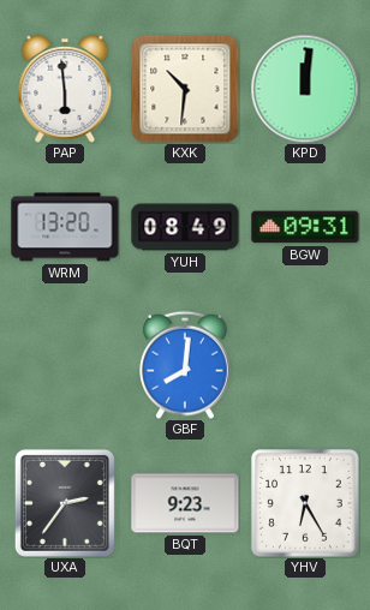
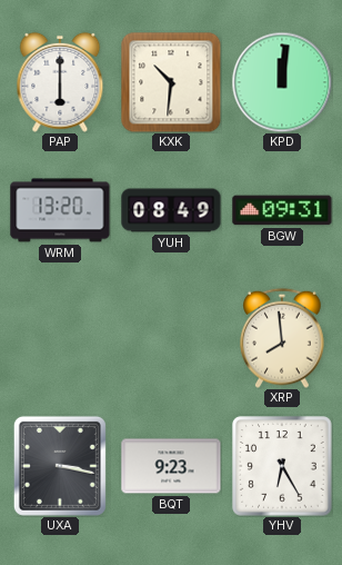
PAP: 5:59 -> 6:00
GBF: 8:01 -> none
XRP: none -> 7:59
UXA: 2:36 -> 3:17
